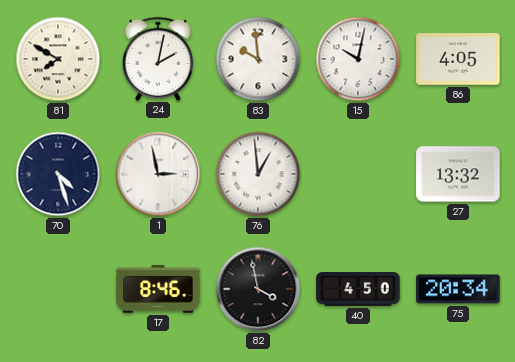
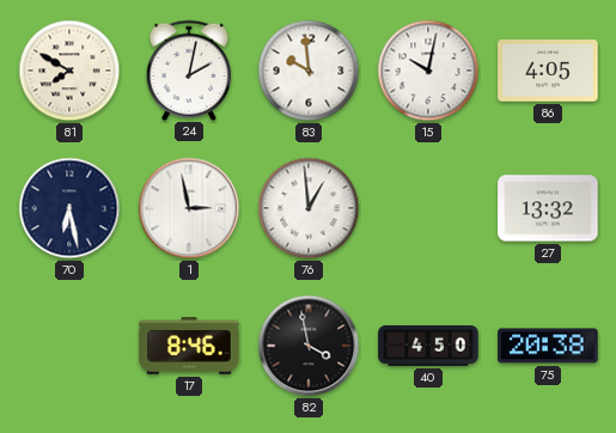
70: 4:27 -> 6:28
75: 20:34 -> 20:38
